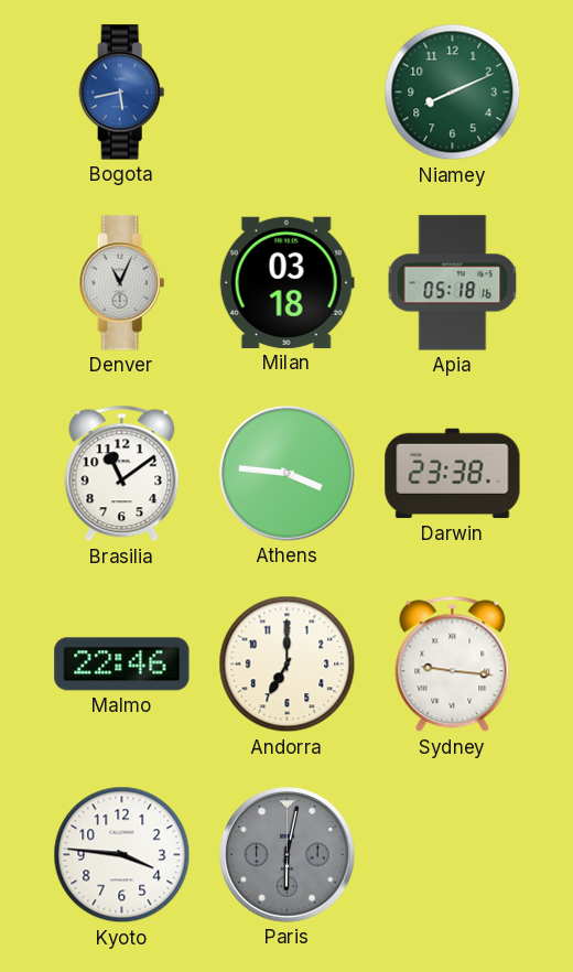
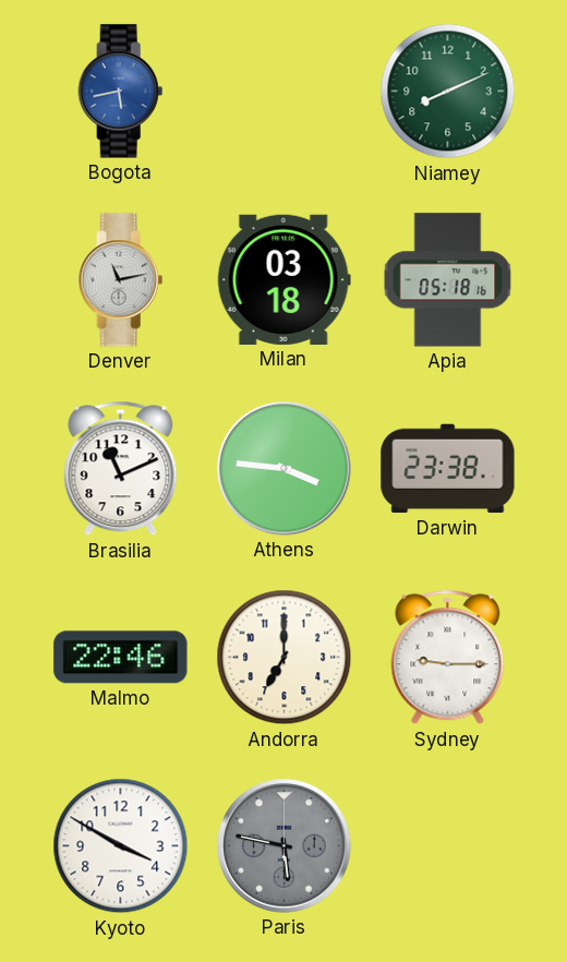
Denver: 11:04 -> 11:13
Brasilia: 11:09 -> 11:11
Sydney: 9:16 -> 9:15
Kyoto: 3:46 -> 3:50
Paris: 6:02 -> 5:47
